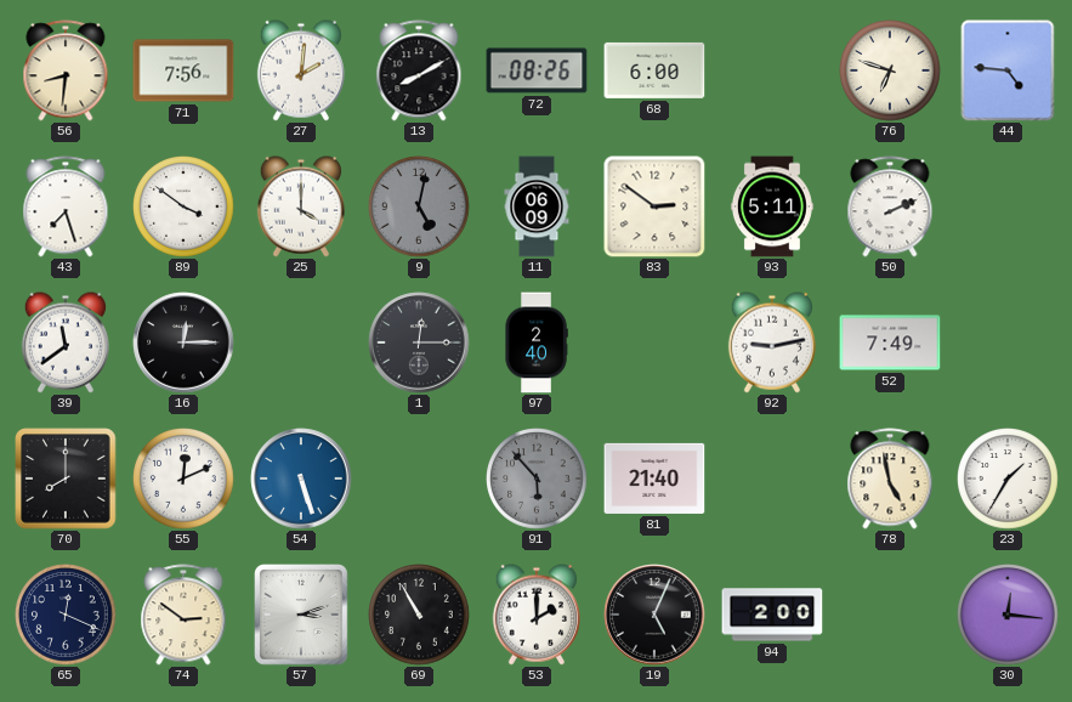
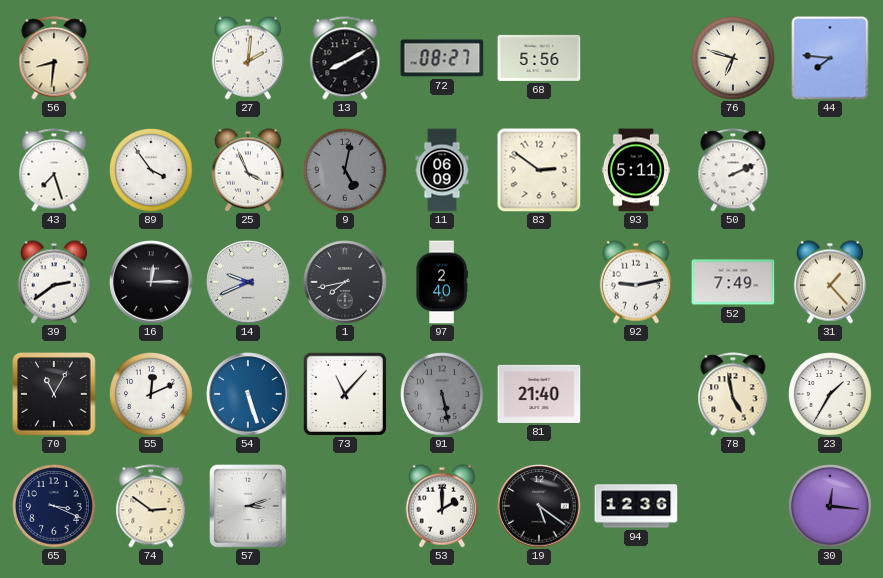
71: 7:56 -> none
72: 08:26 -> 08:27
68: 6:00 -> 5:56
44: 4:46 -> 7:46
89: 3:51 -> 3:54
25: 4:00 -> 3:56
39: 11:39 -> 2:39
14: none -> 9:41
1: 12:15 -> 7:43
31: none -> 1:23
70: 8:00 -> 11:05
73: none -> 11:07
91: 5:53 -> 5:28
65: 12:19 -> 3:19
69: 10:55 -> none
19: 5:04 -> 5:21
94: 2:00 -> 12:36
